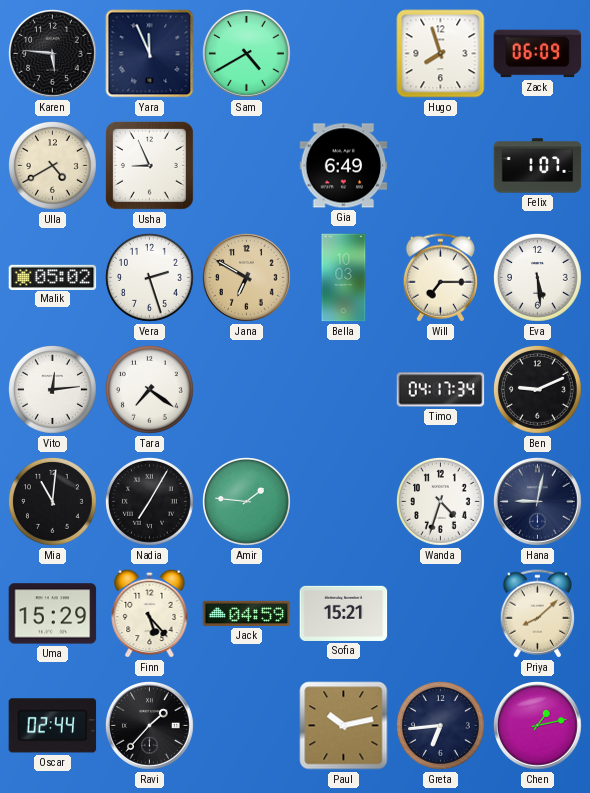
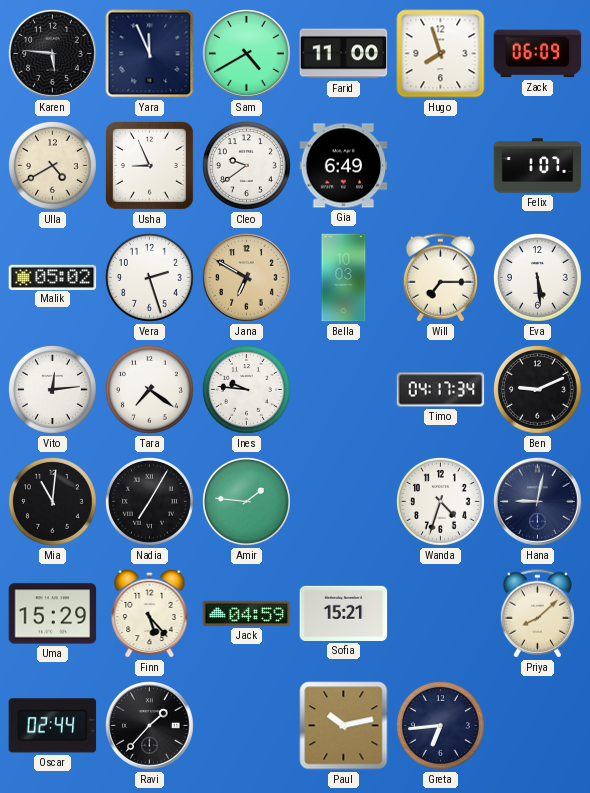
Farid: none -> 11:00
Cleo: none -> 9:39
Ines: none -> 9:46
Chen: 1:13 -> none
